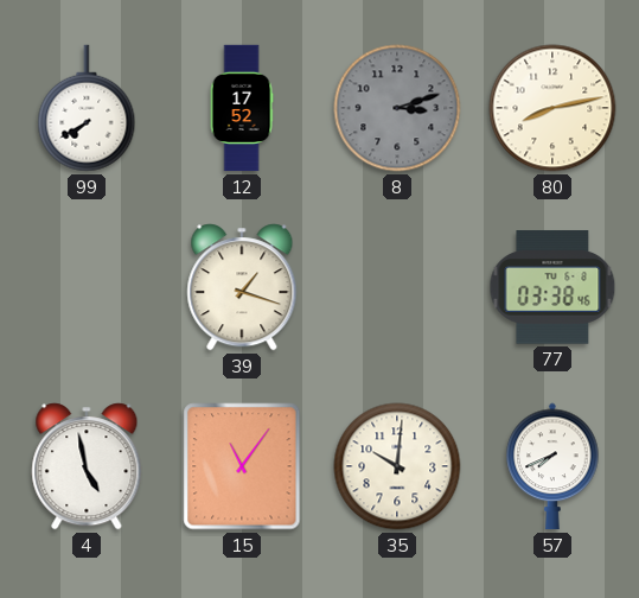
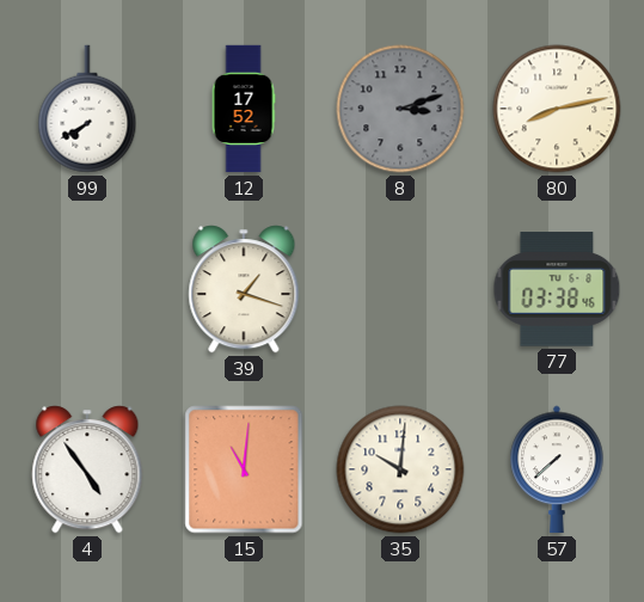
4: 4:58 -> 4:54
15: 11:06 -> 11:01
57: 7:41 -> 7:38
